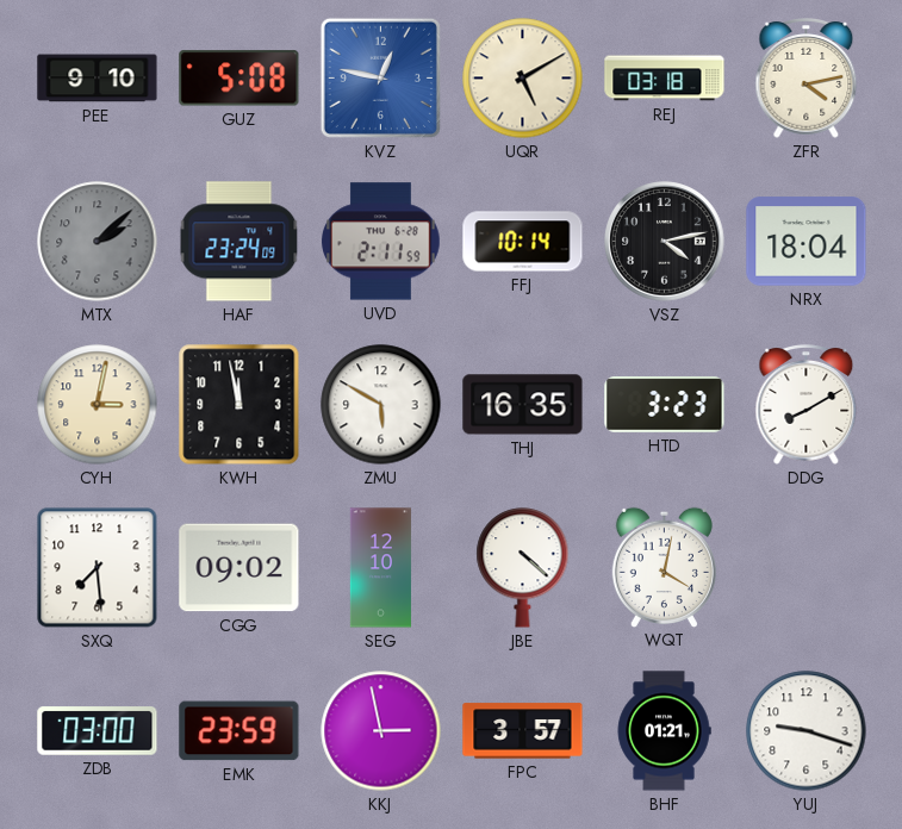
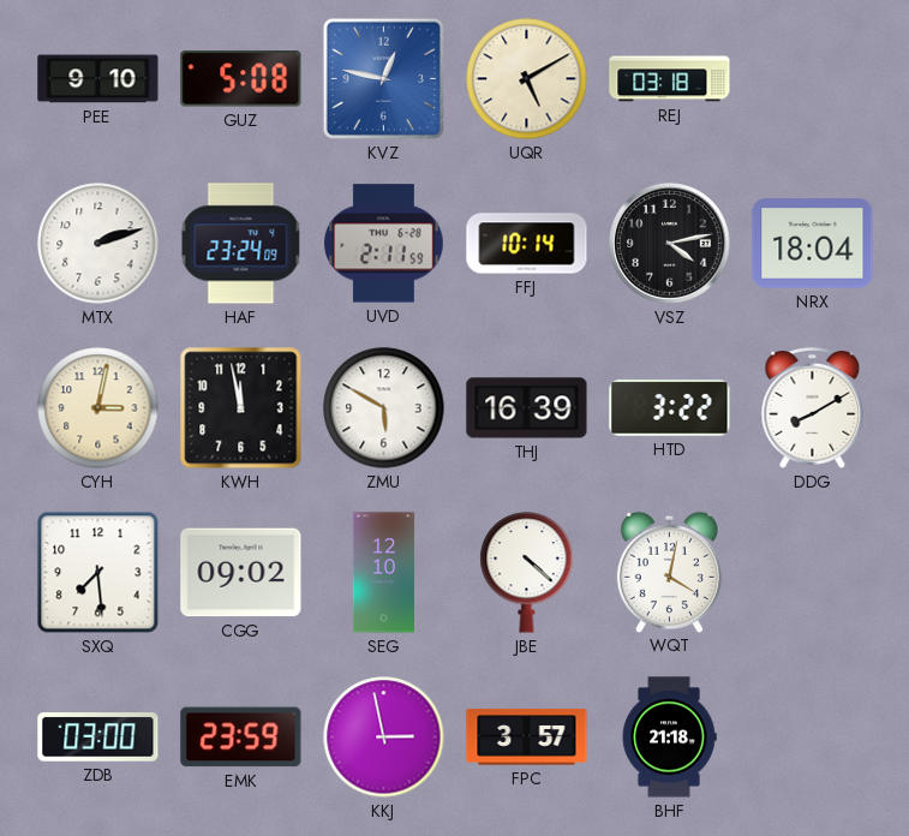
ZFR: 4:13 -> none
MTX: 2:08 -> 2:12
MTX dial: grey -> white
THJ: 16:35 -> 16:39
HTD: 3:23 -> 3:22
BHF: 01:21 -> 21:18
YUJ: 9:18 -> none
